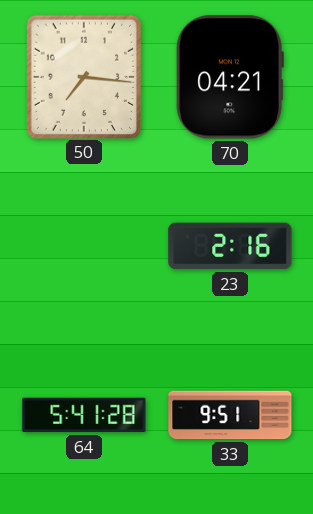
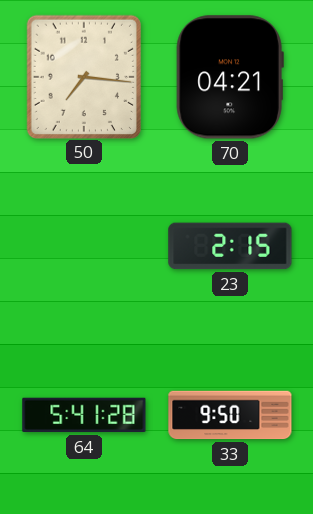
23: 2:16 -> 2:15
33: 9:51 -> 9:50
